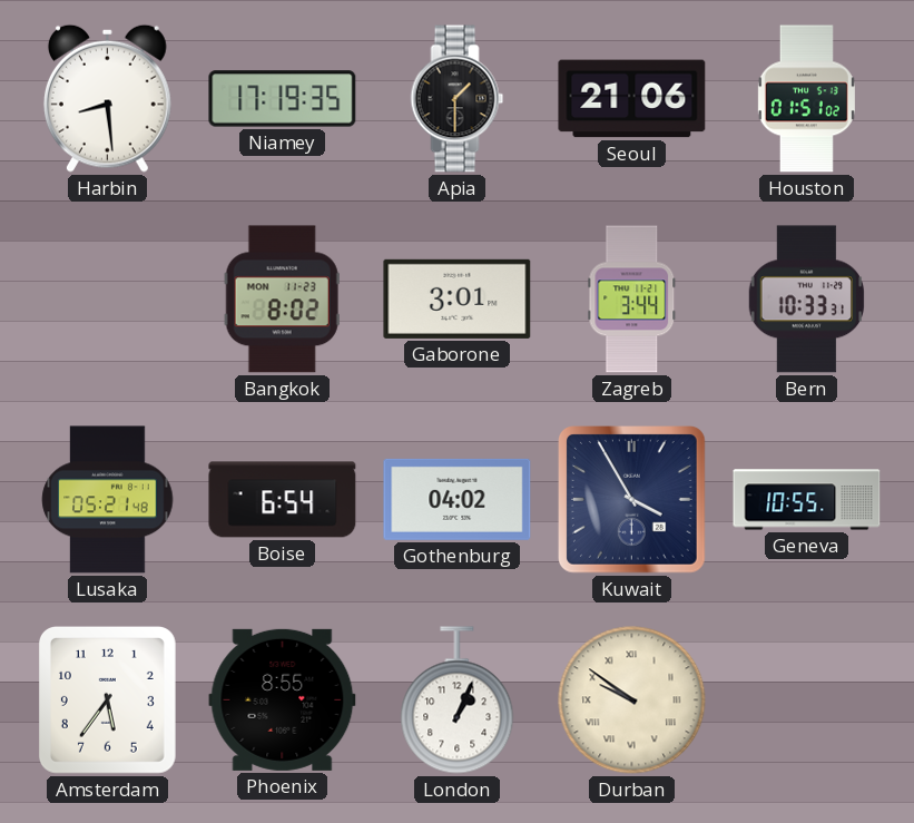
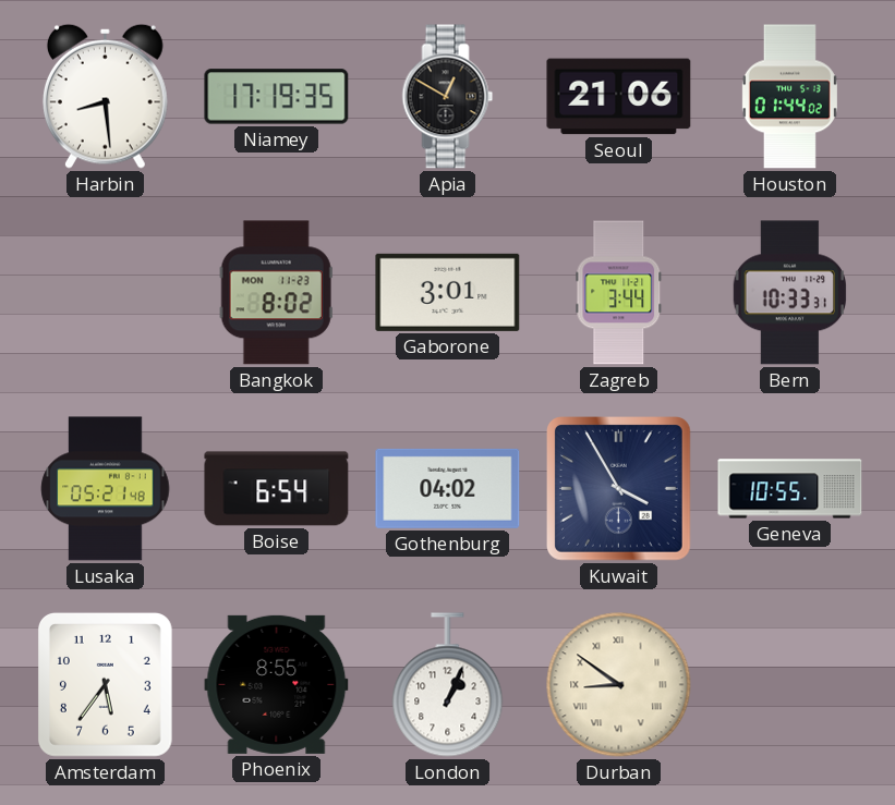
Apia: 1:30 -> 12:50
Houston: 01:51 -> 01:44
Durban: 9:51 -> 8:51
